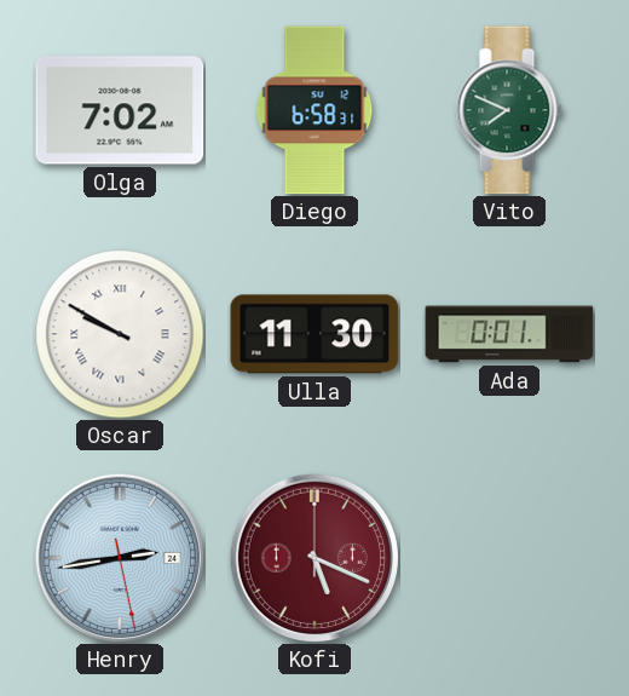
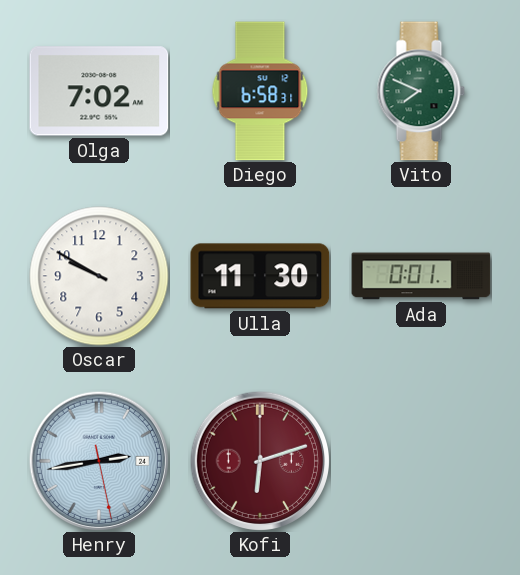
Oscar numerals: Roman -> Arabic
Kofi: 5:19 -> 6:12
